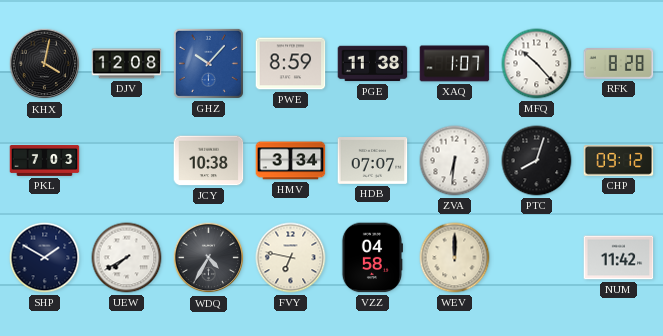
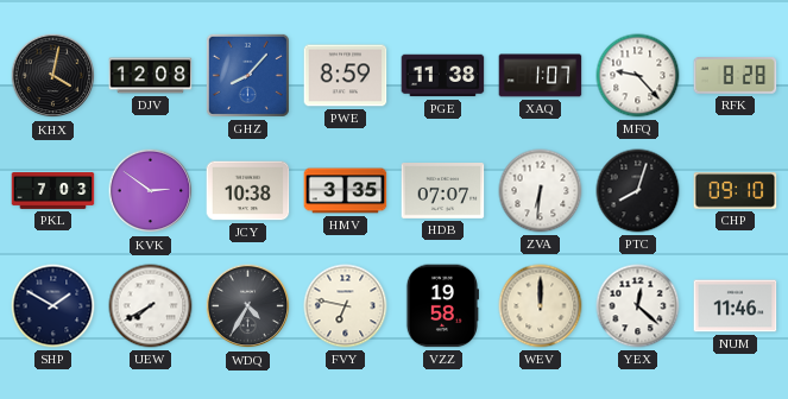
GHZ: 10:07 -> 8:07
MFQ: 10:23 -> 9:23
KVK: none -> 2:51
HMV: 3:34 -> 3:35
CHP: 09:12 -> 09:10
VZZ: 04:58 -> 19:58
YEX: none -> 12:22
NUM: 11:42 -> 11:46
